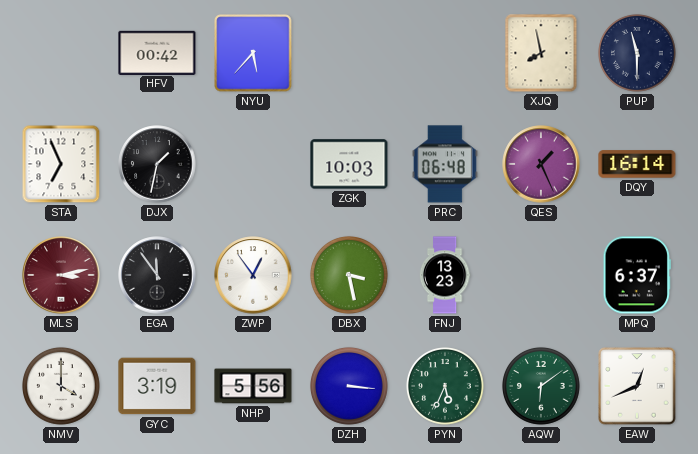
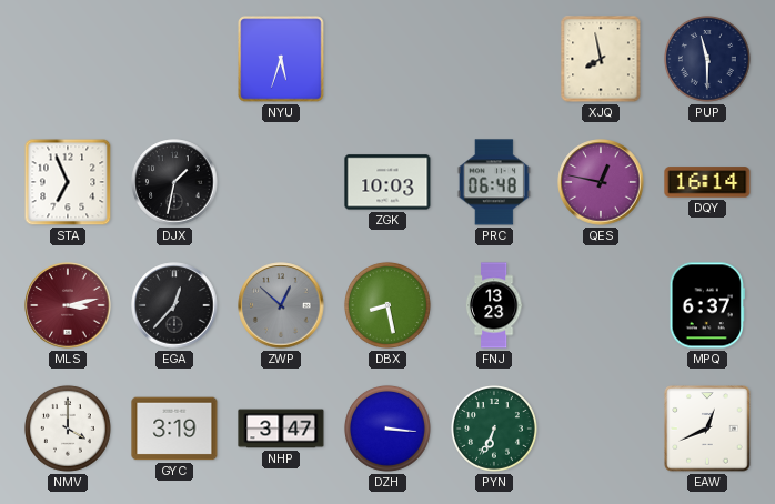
HFV: 00:42 -> none
NYU: 5:37 -> 5:33
QES: 1:26 -> 12:47
EGA: 11:54 -> 12:37
ZWP: 12:54 -> 12:52
ZWP dial: white -> grey
DBX: 3:28 -> 8:28
NHP: 5:56 -> 3:47
PYN: 5:34 -> 6:34
AQW: 6:09 -> none
